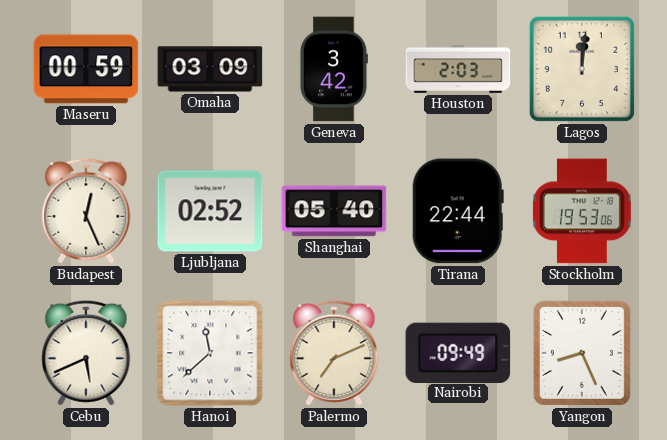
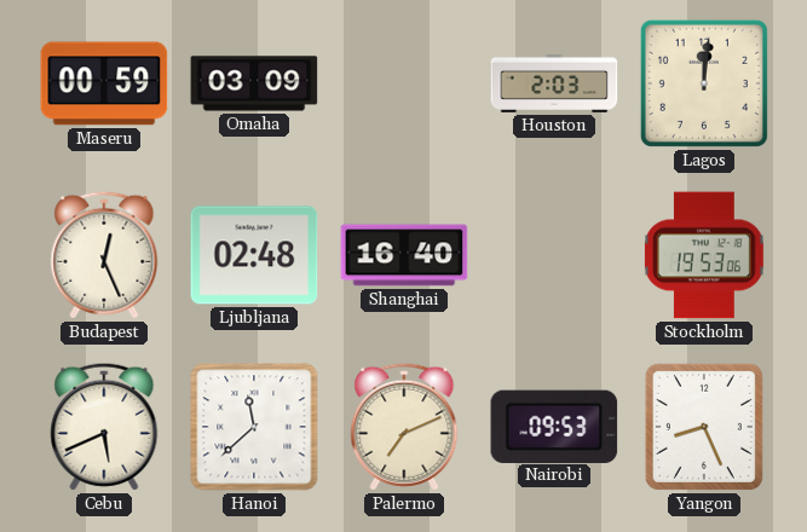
Geneva: 3:42 -> none
Ljubljana: 02:52 -> 02:48
Shanghai: 05:40 -> 16:40
Tirana: 22:44 -> none
Nairobi: 09:49 -> 09:53
